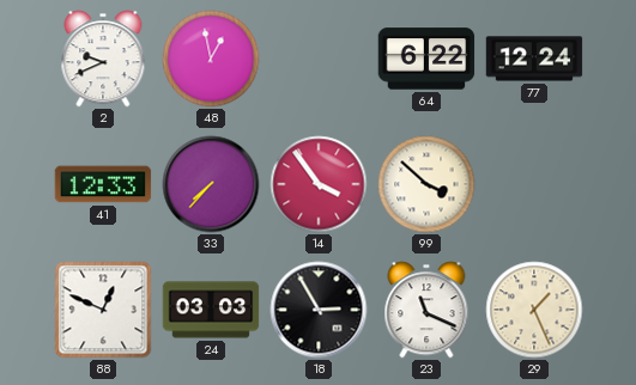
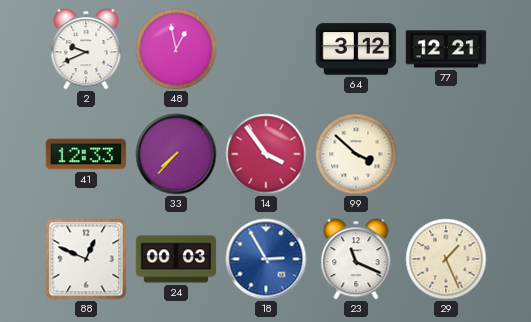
64: 6:22 -> 3:12
77: 12:24 -> 12:21
24: 03:03 -> 00:03
18 dial: black -> blue
